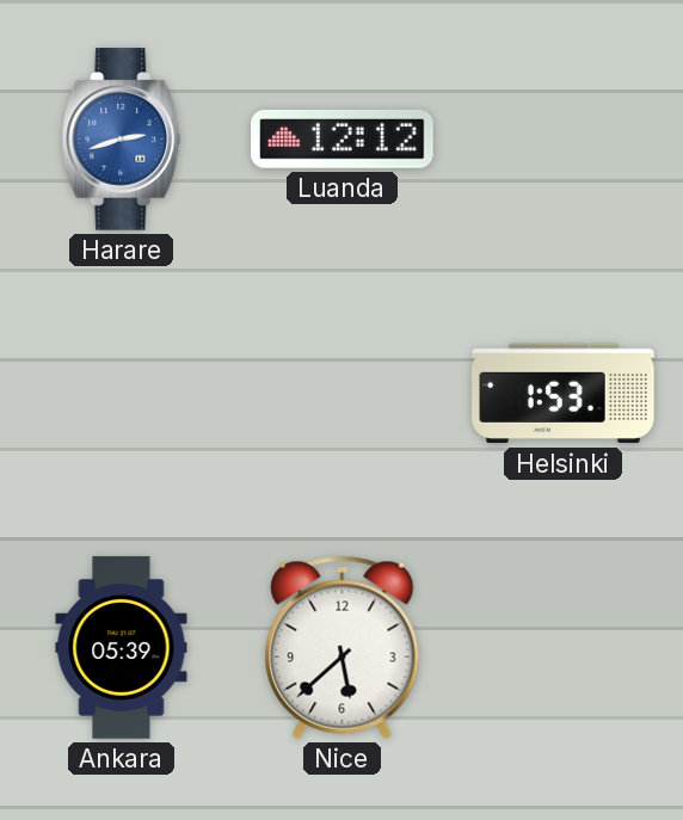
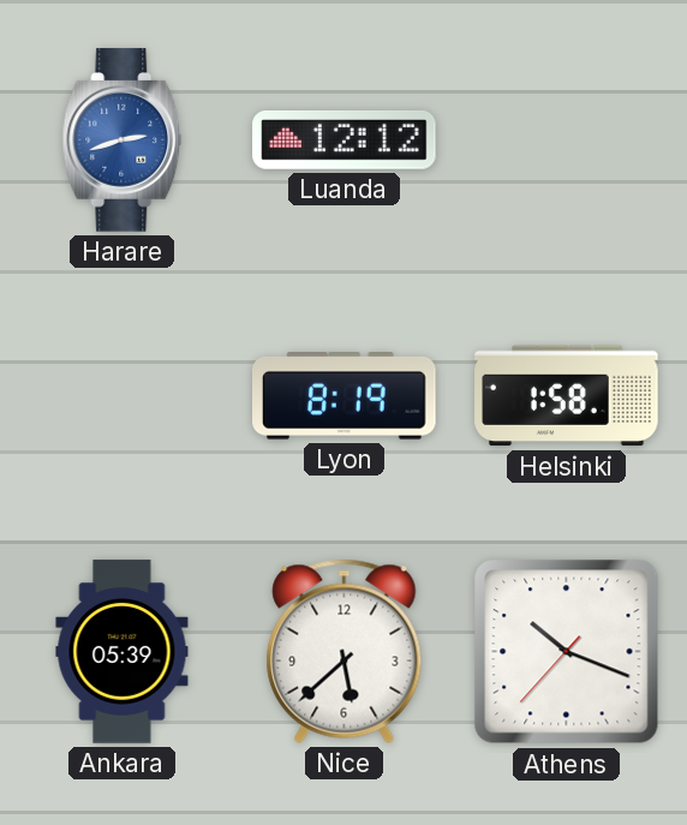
Lyon: none -> 8:19
Helsinki: 1:53 -> 1:58
Athens: none -> 10:18
